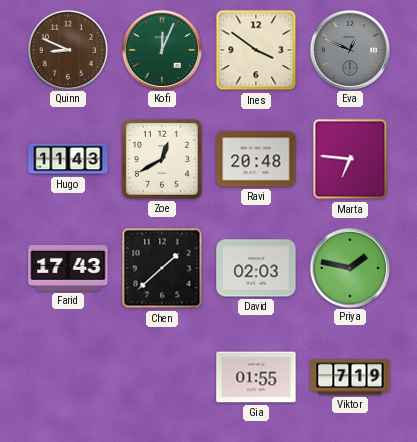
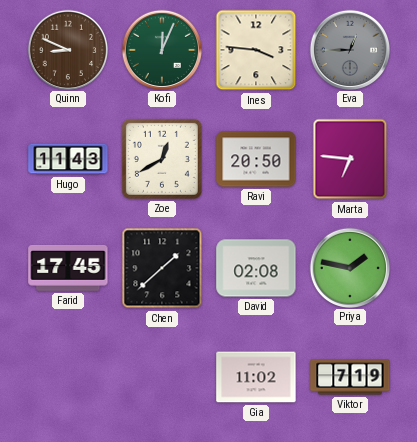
Ines: 3:51 -> 3:46
Eva: 12:49 -> 12:45
Ravi: 20:48 -> 20:50
Farid: 17:43 -> 17:45
David: 02:03 -> 02:08
Gia: 01:55 -> 11:02
